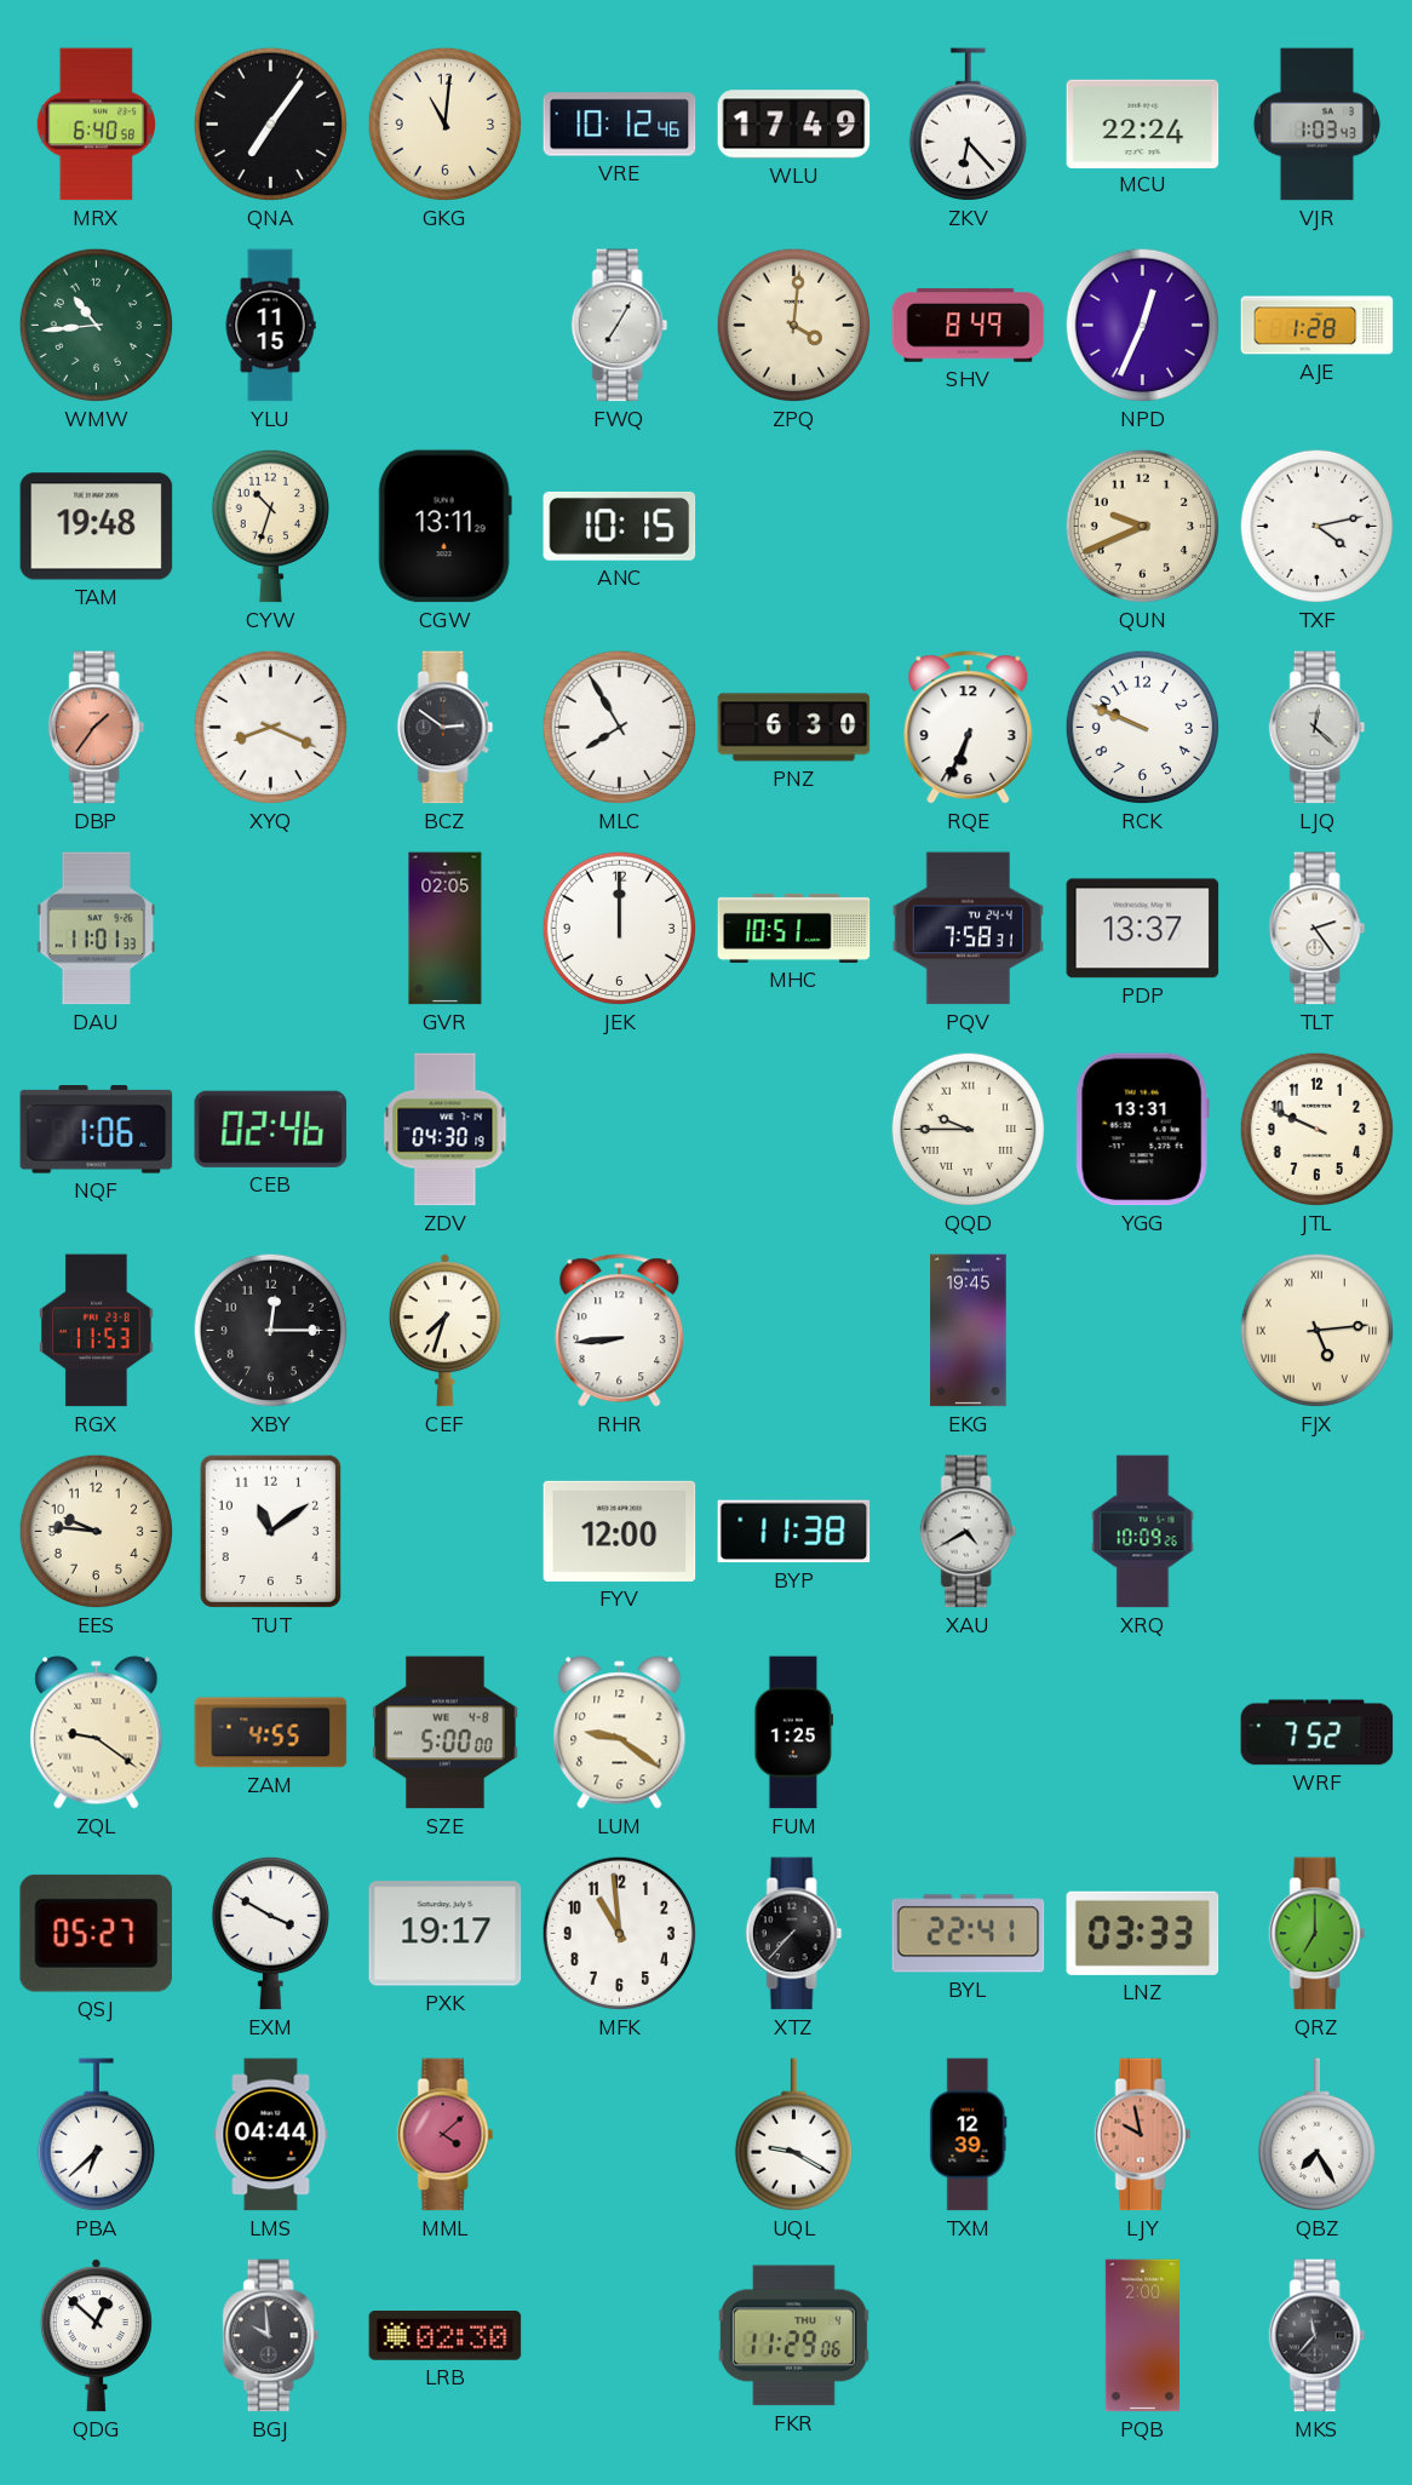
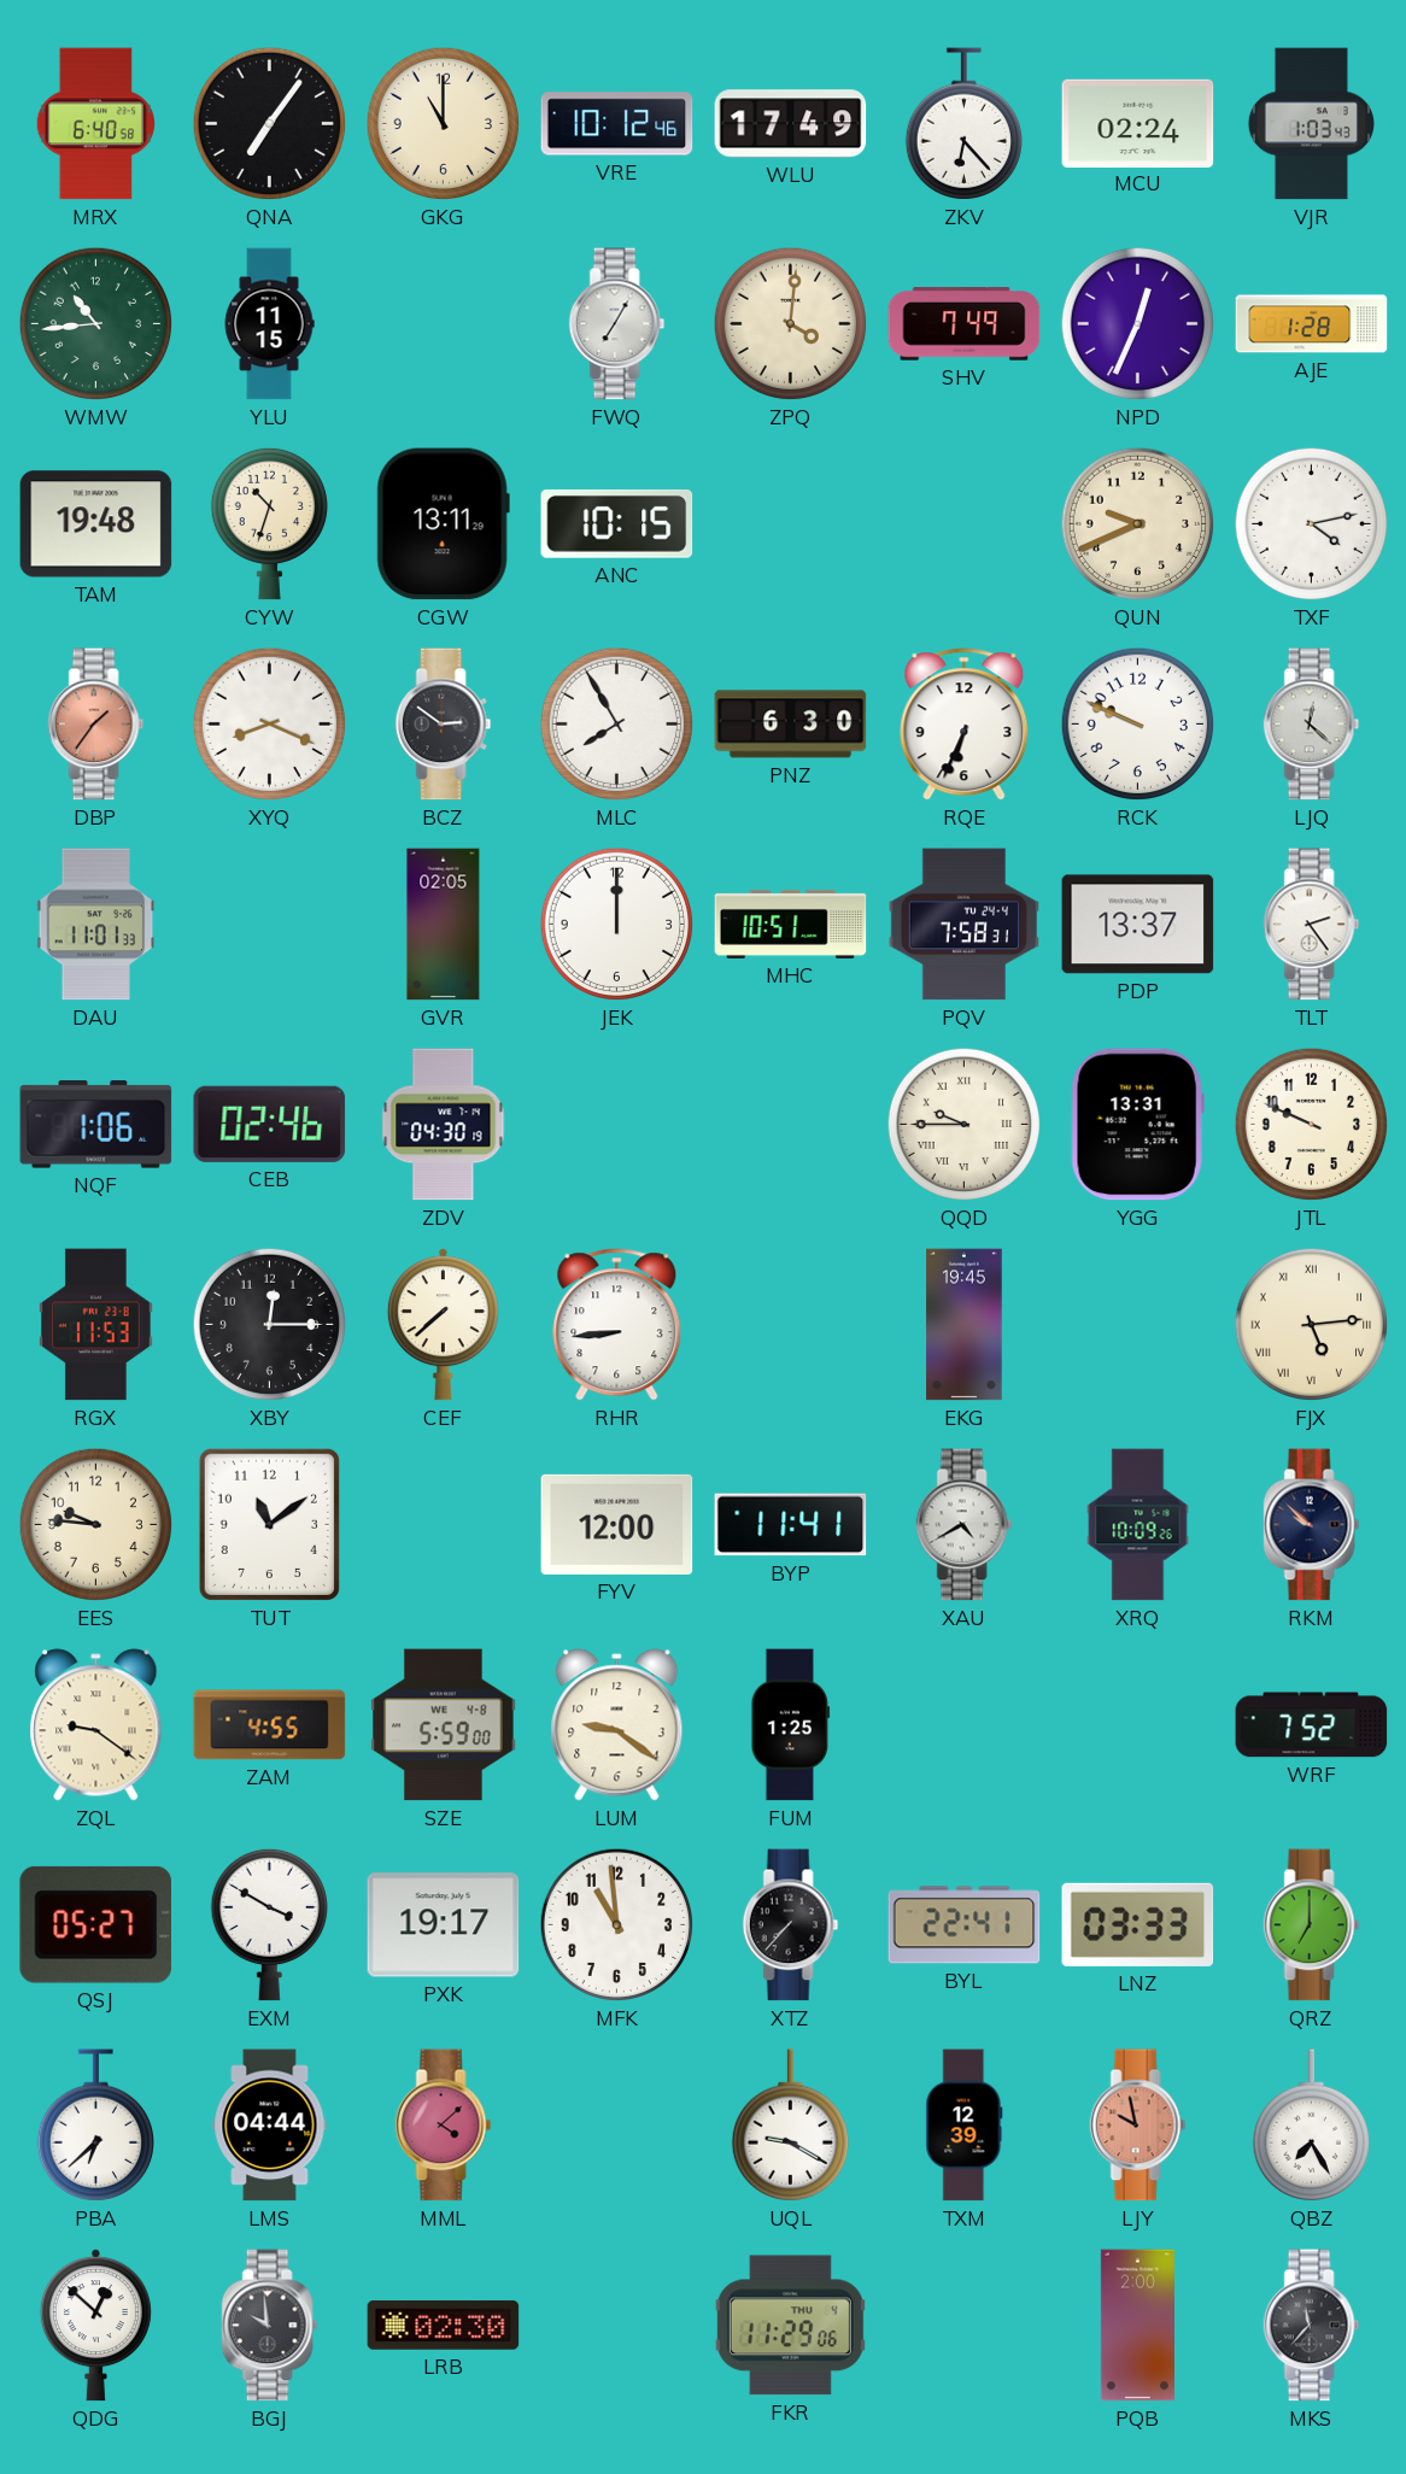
GKG: 11:01 -> 11:00
MCU: 22:24 -> 02:24
SHV: 8:49 -> 7:49
CEF: 7:33 -> 7:38
BYP: 11:38 -> 11:41
RKM: none -> 9:52
SZE: 5:00 -> 5:59
